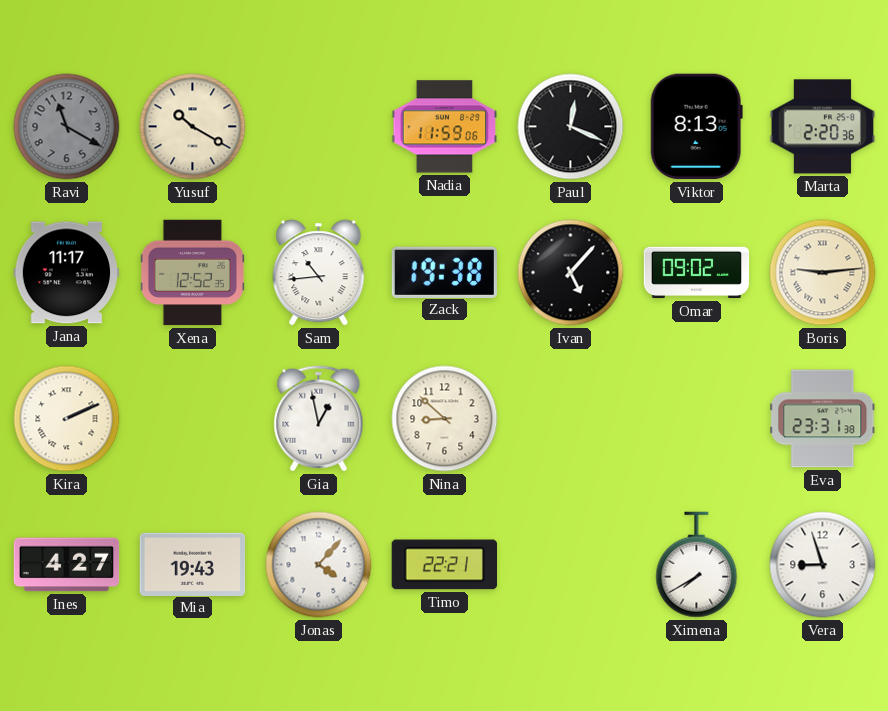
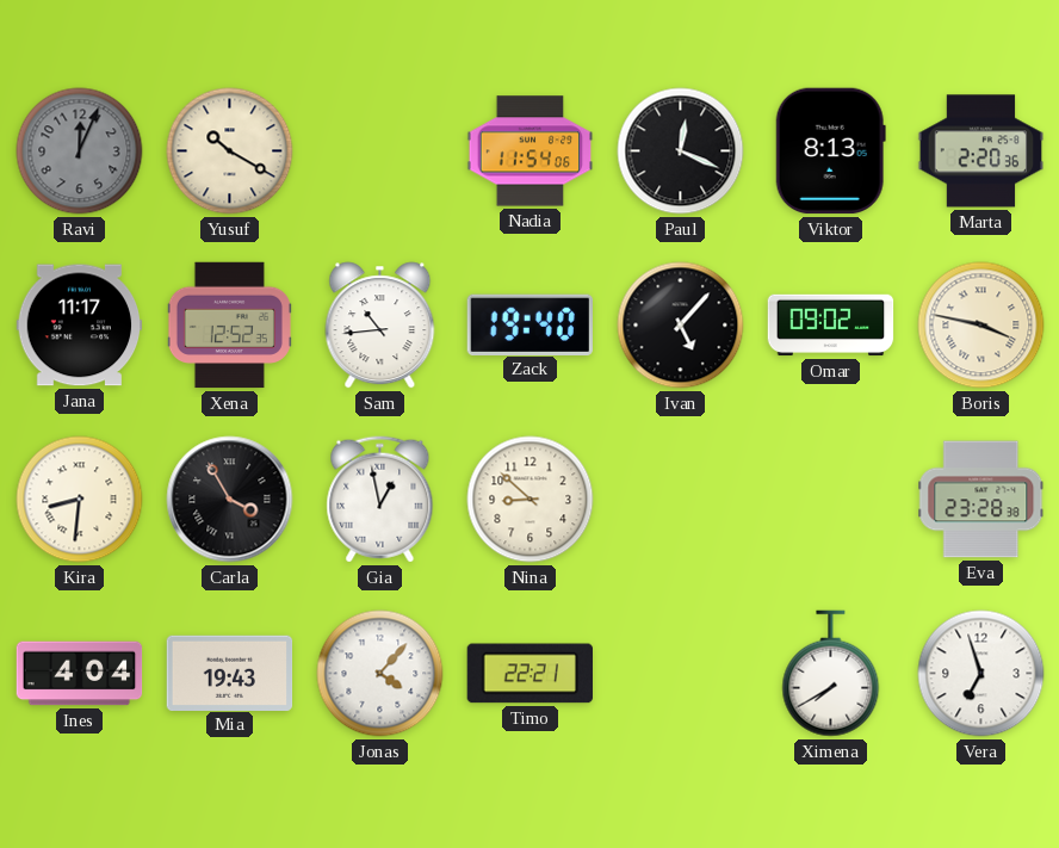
Ravi: 11:20 -> 12:04
Nadia: 11:59 -> 11:54
Zack: 19:38 -> 19:40
Boris: 9:14 -> 3:47
Kira: 2:11 -> 8:31
Carla: none -> 3:55
Eva: 23:31 -> 23:28
Ines: 4:27 -> 4:04
Vera: 8:57 -> 6:57
